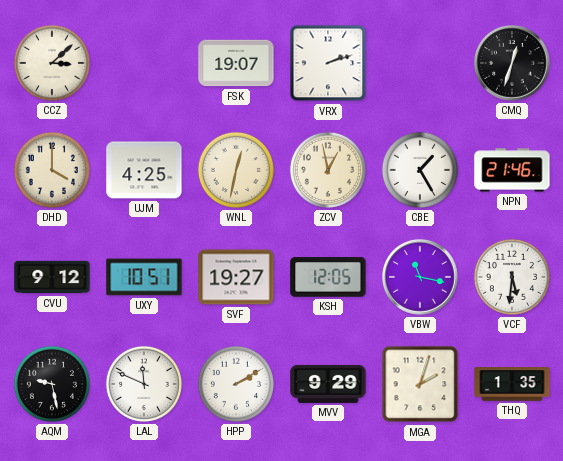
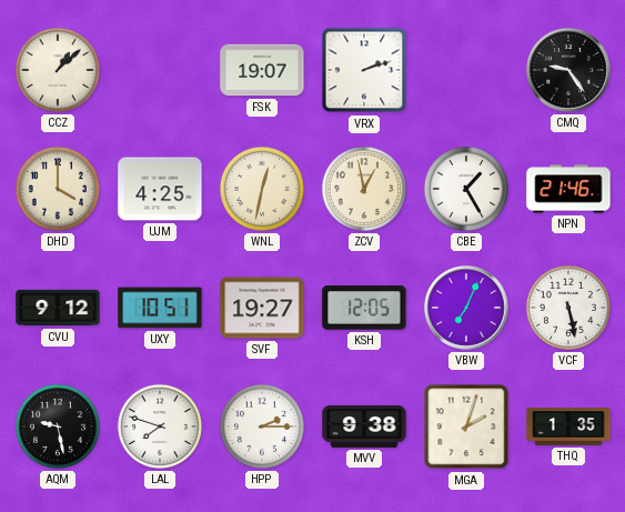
CCZ: 3:08 -> 1:08
CMQ: 12:33 -> 9:24
VBW: 11:17 -> 7:04
VCF: 5:31 -> 5:28
LAL: 11:49 -> 7:48
HPP: 2:10 -> 2:15
MVV: 9:29 -> 9:38
